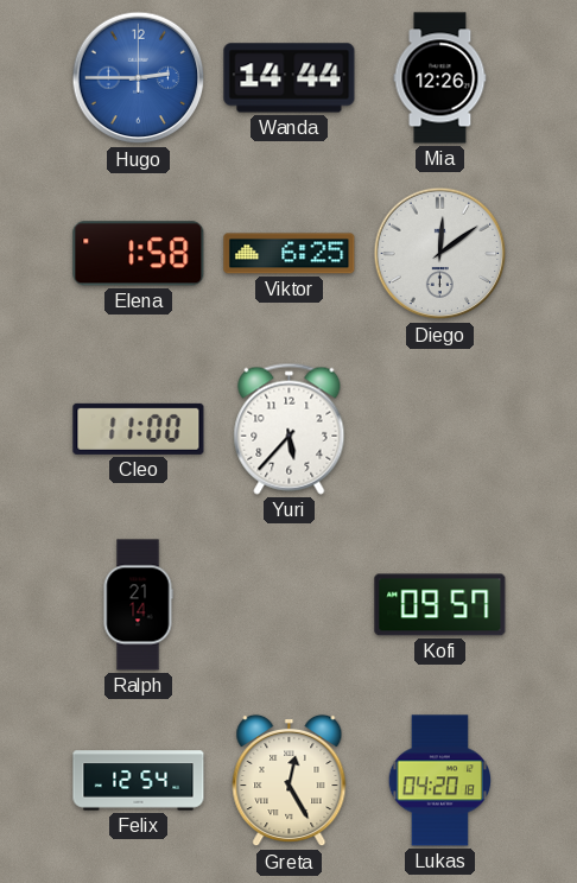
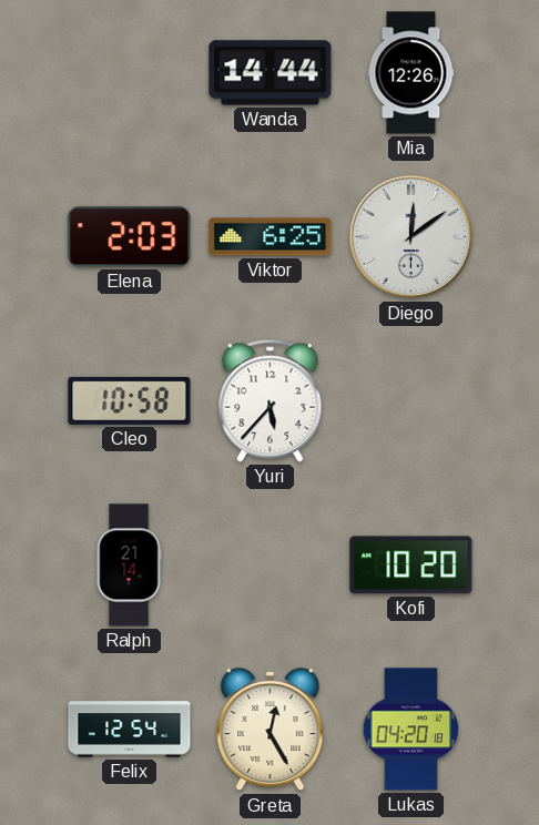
Hugo: 2:45 -> none
Elena: 1:58 -> 2:03
Cleo: 11:00 -> 10:58
Kofi: 09:57 -> 10:20
